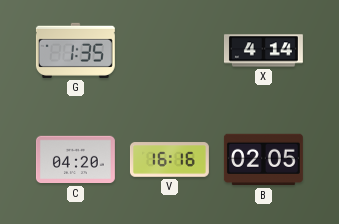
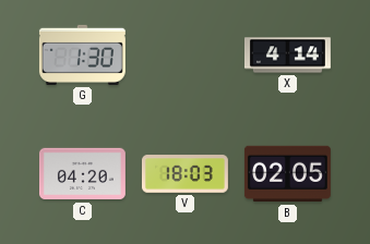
G: 1:35 -> 1:30
V: 16:16 -> 18:03
